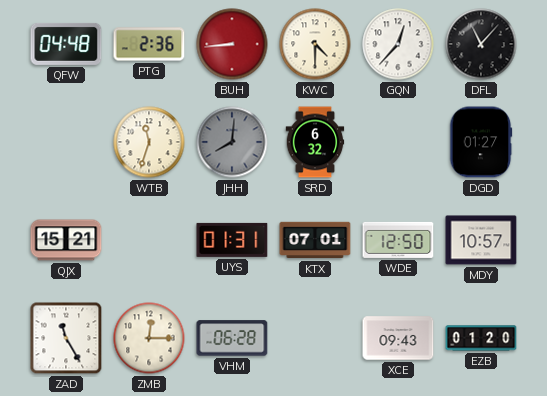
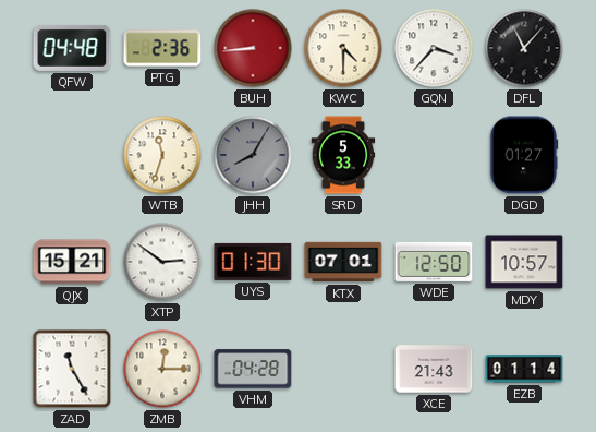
GQN: 12:37 -> 3:37
JHH: 8:01 -> 8:05
SRD: 6:32 -> 5:33
XTP: none -> 2:51
UYS: 01:31 -> 01:30
VHM: 06:28 -> 04:28
XCE: 09:43 -> 21:43
EZB: 01:20 -> 01:14
